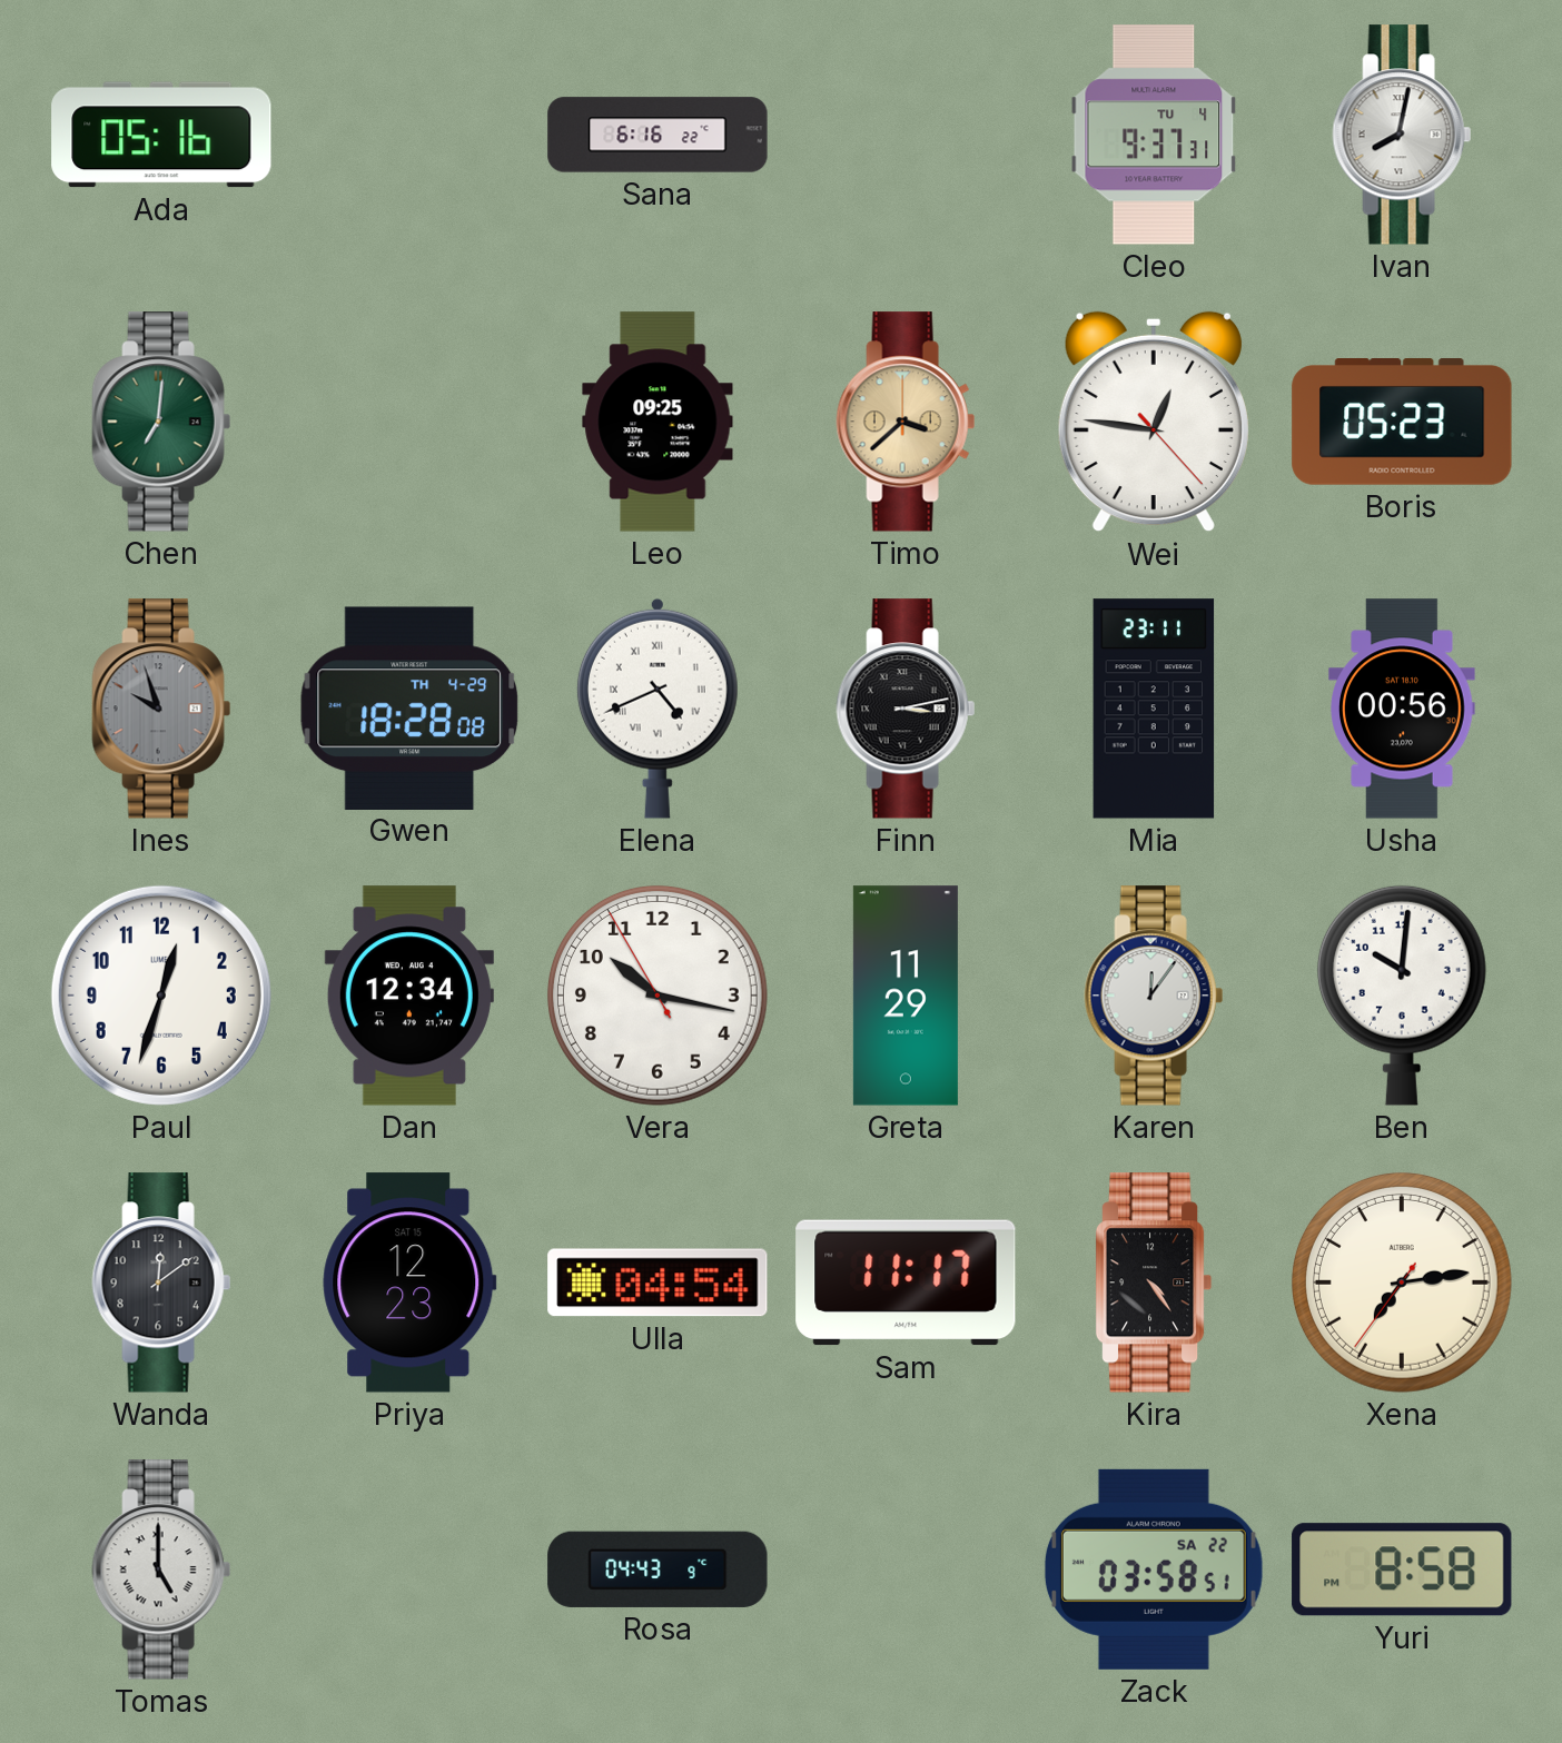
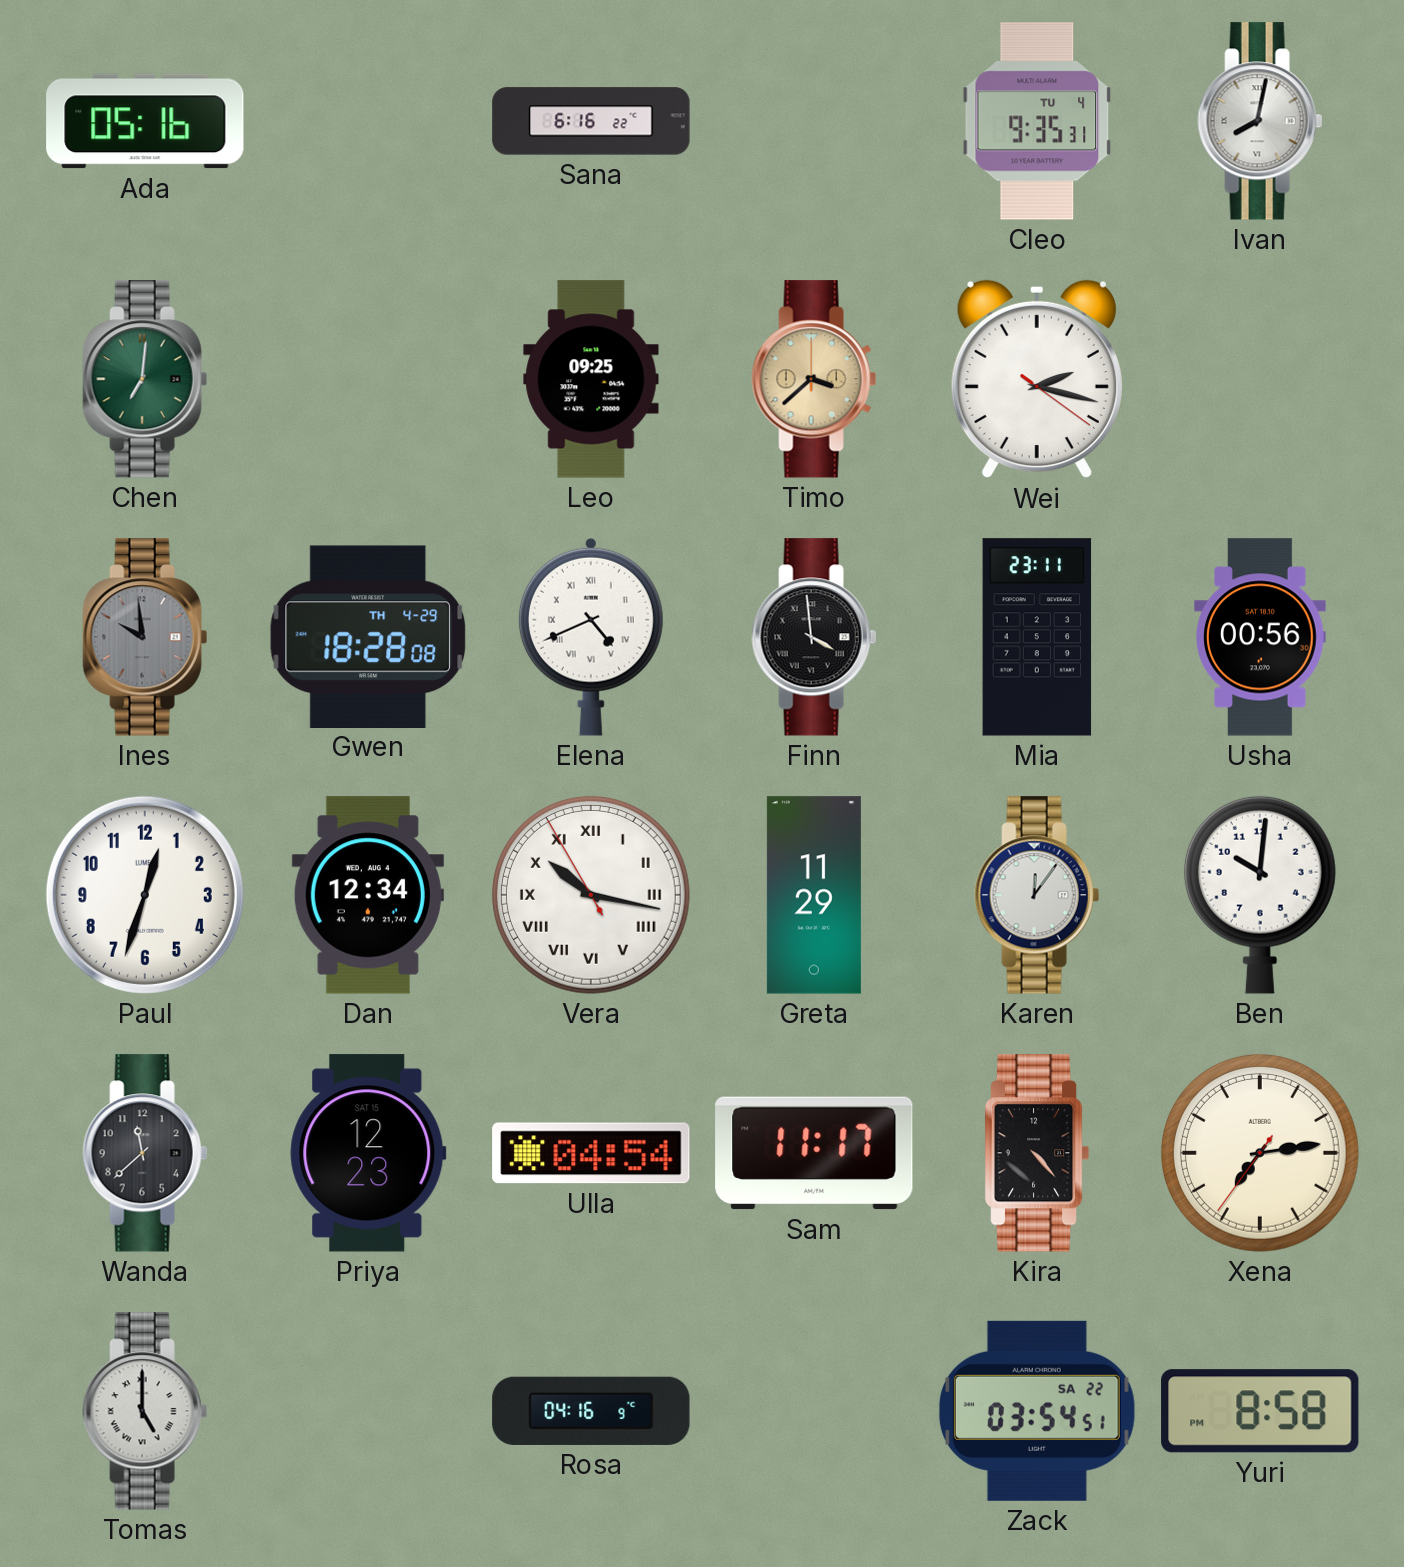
Cleo: 9:37 -> 9:35
Wei: 12:46 -> 2:17
Boris: 05:23 -> none
Ines: 9:57 -> 9:59
Finn: 3:13 -> 3:59
Vera numerals: Arabic -> Roman
Wanda: 12:09 -> 11:38
Kira: 4:24 -> 4:23
Rosa: 04:43 -> 04:16
Zack: 03:58 -> 03:54
